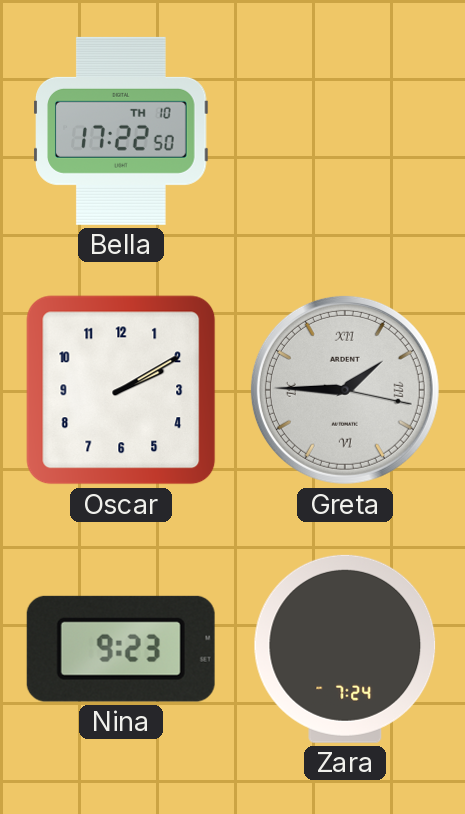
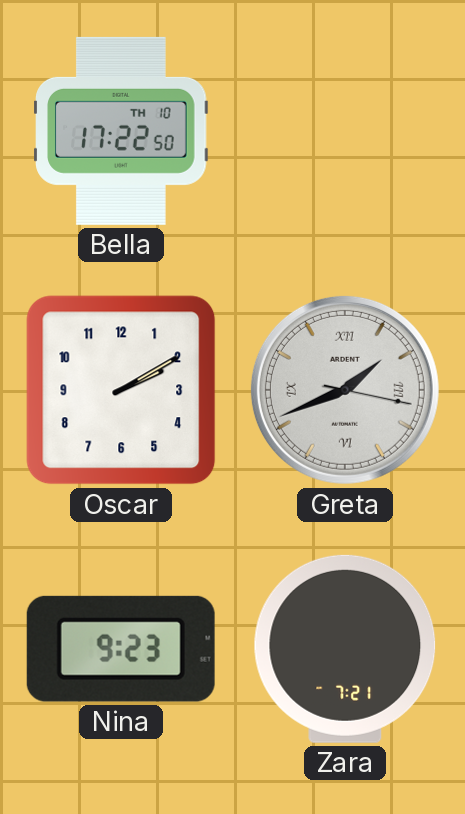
Greta: 1:45 -> 1:41
Zara: 7:24 -> 7:21
